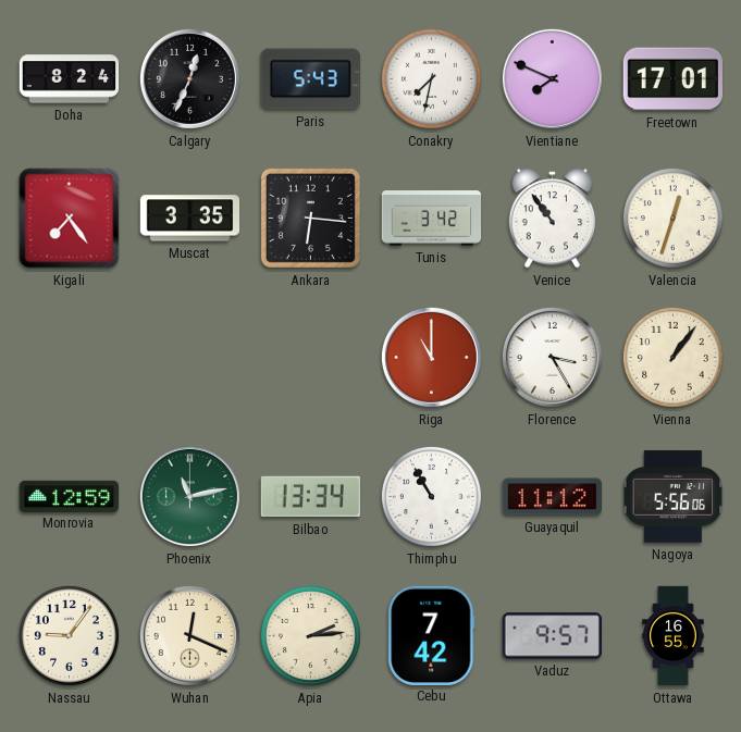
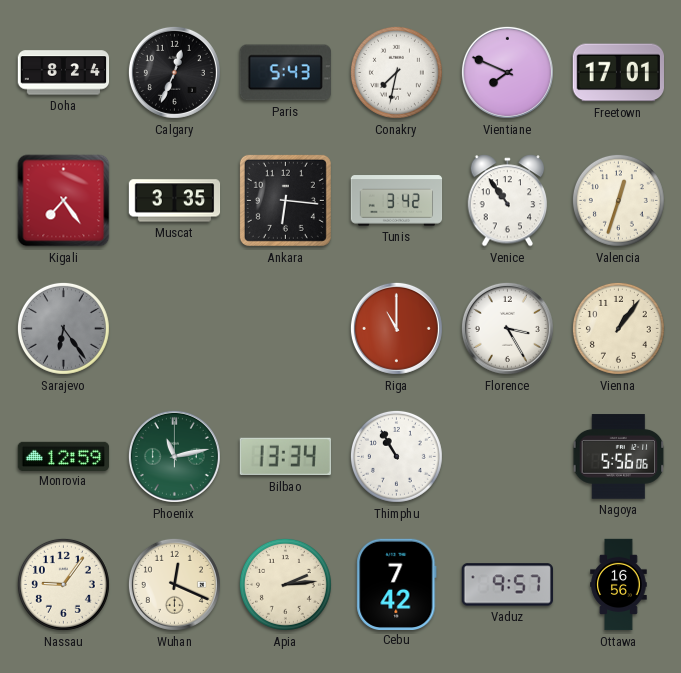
Sarajevo: none -> 6:24
Guayaquil: 11:12 -> none
Ottawa: 16:55 -> 16:56
